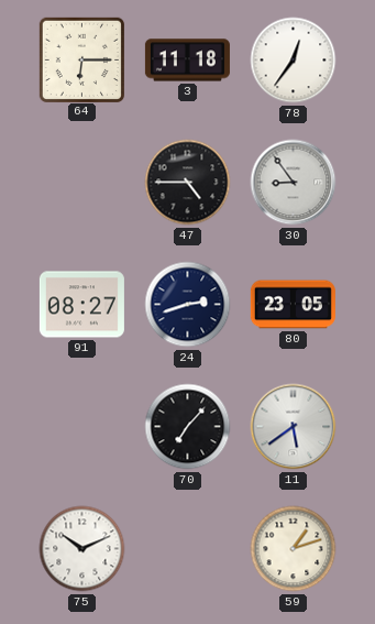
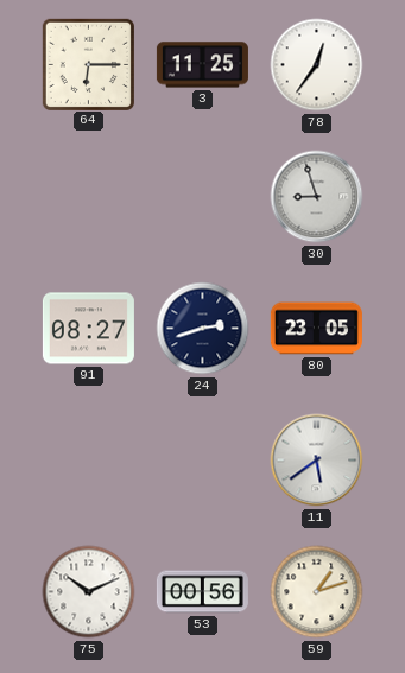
3: 11:18 -> 11:25
47: 4:45 -> none
30: 8:54 -> 8:57
70: 7:07 -> none
53: none -> 00:56
